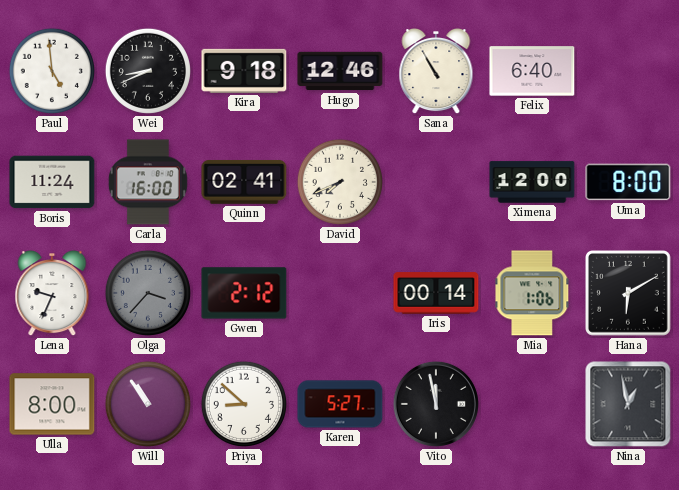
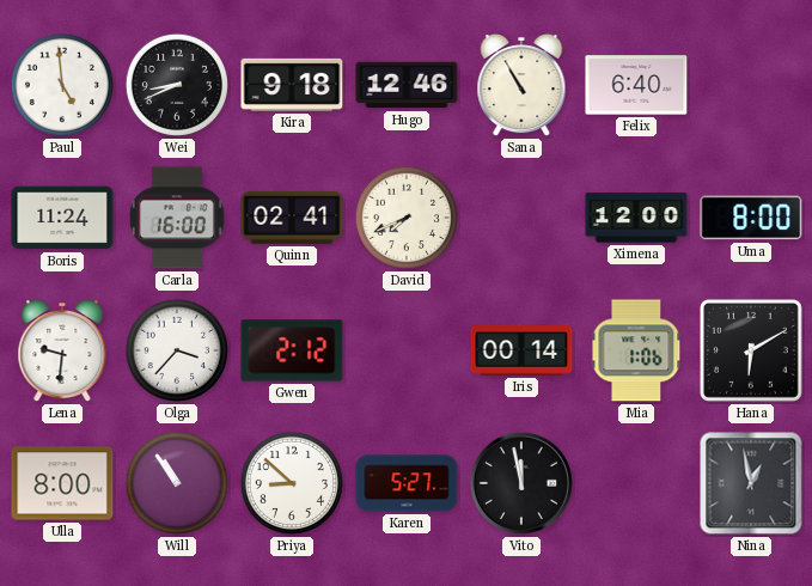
Lena: 9:34 -> 9:31
Olga dial: grey -> white
